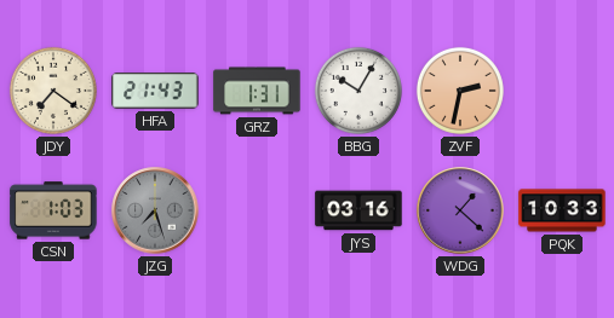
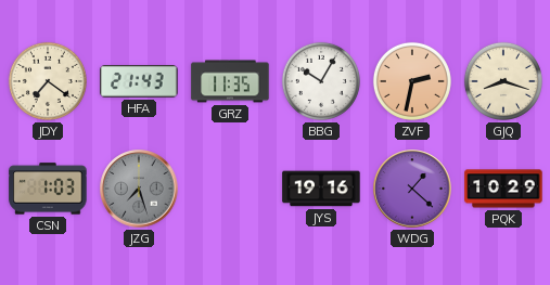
GRZ: 1:31 -> 11:35
GJQ: none -> 8:18
JYS: 03:16 -> 19:16
PQK: 10:33 -> 10:29
